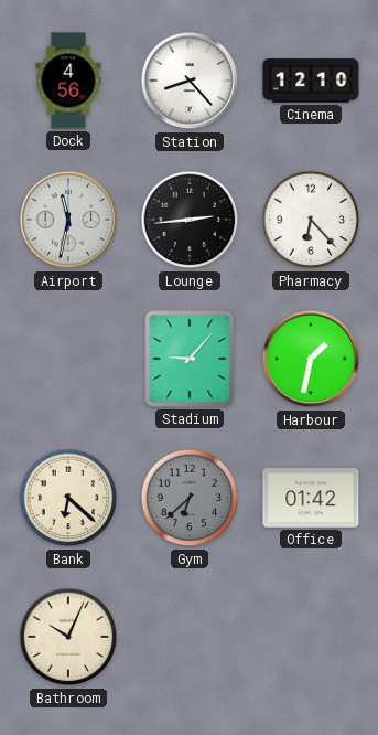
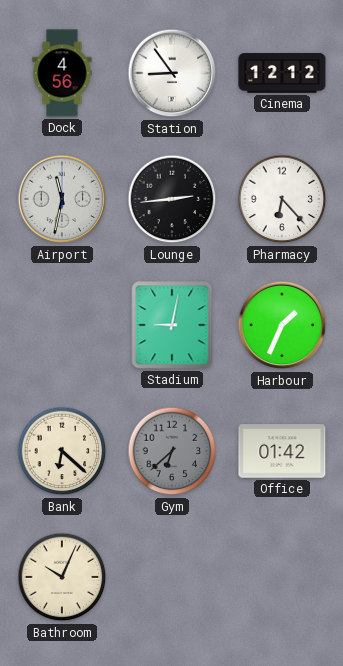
Station: 8:23 -> 8:54
Cinema: 12:10 -> 12:12
Stadium: 9:07 -> 9:02
Harbour: 1:32 -> 1:34
